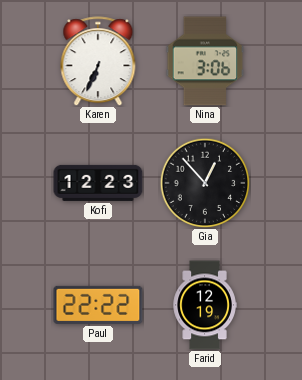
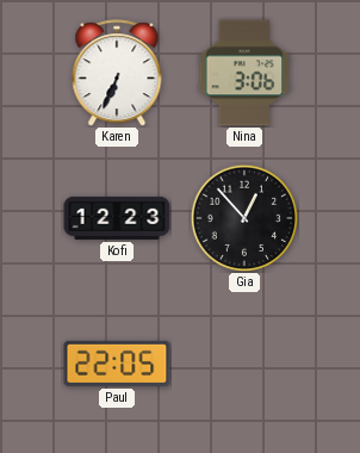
Paul: 22:22 -> 22:05
Farid: 12:19 -> none
